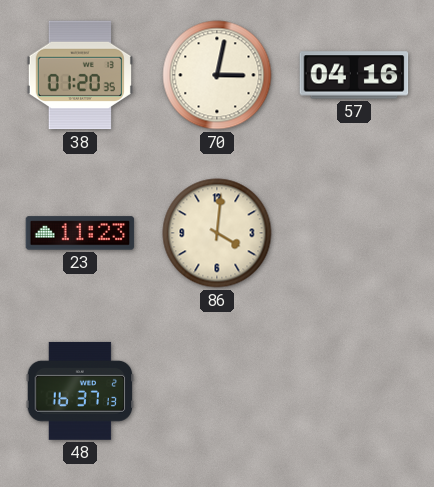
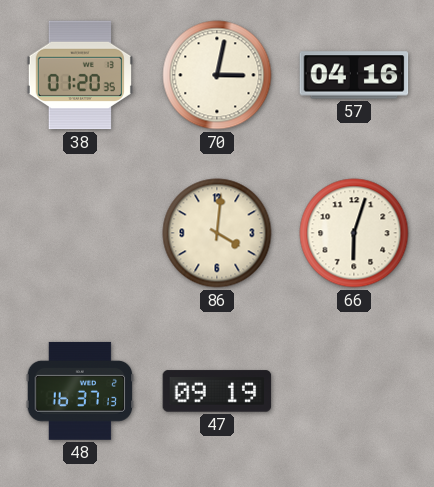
23: 11:23 -> none
66: none -> 6:03
47: none -> 09:19
